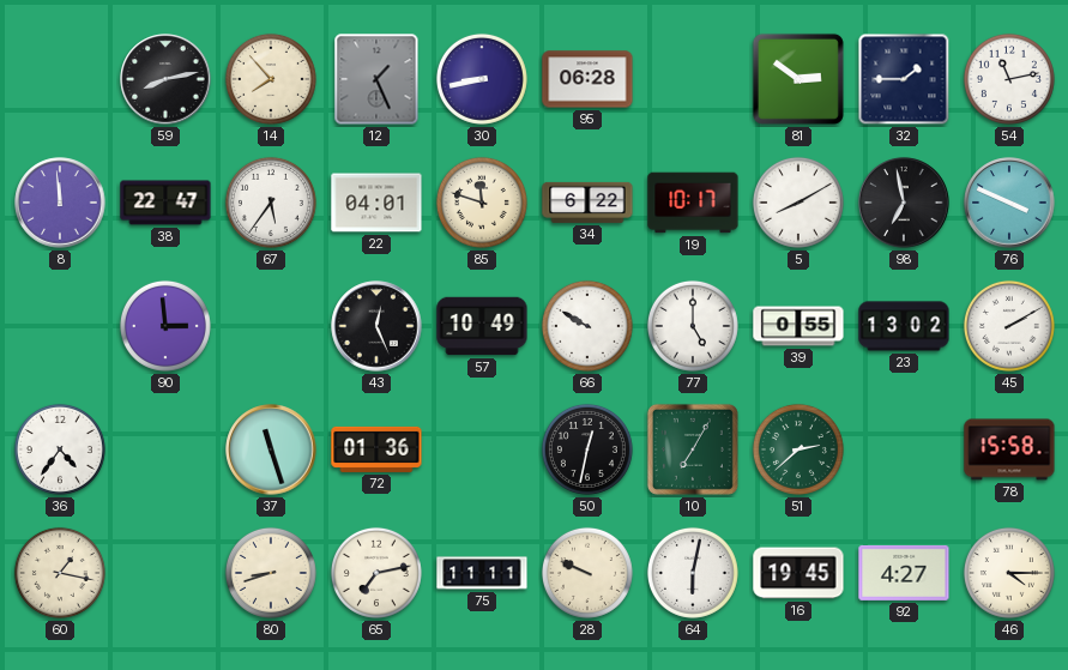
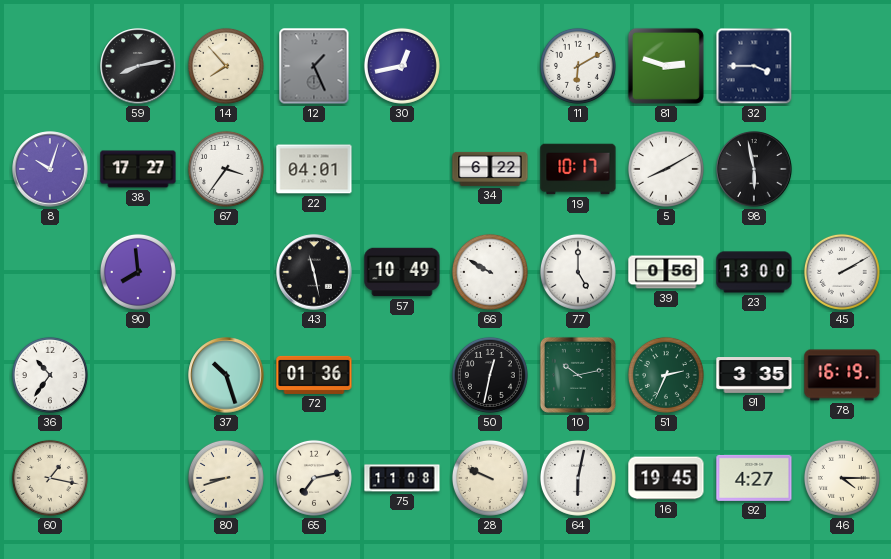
30: 8:43 -> 12:43
95: 06:28 -> none
11: none -> 6:10
81: 2:51 -> 2:48
32: 1:45 -> 3:45
54: 11:13 -> none
8: 11:59 -> 10:03
38: 22:47 -> 17:27
67: 5:36 -> 3:36
85: 11:48 -> none
98: 6:58 -> 5:58
76: 3:49 -> none
90: 2:59 -> 7:59
43: 12:26 -> 11:28
39: 0:55 -> 0:56
23: 13:02 -> 13:00
36: 4:36 -> 10:36
37: 11:27 -> 10:27
10: 7:05 -> 10:13
51: 2:38 -> 2:34
91: none -> 3:35
78: 15:58 -> 16:19
75: 11:11 -> 11:08
